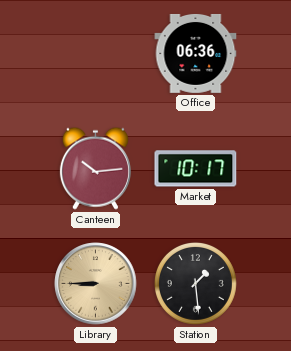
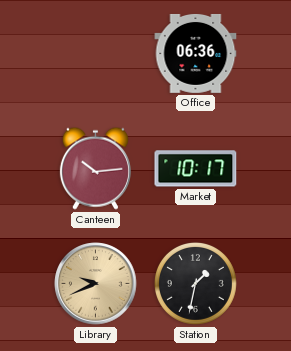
Library: 8:45 -> 9:41
Station: 1:29 -> 1:32
